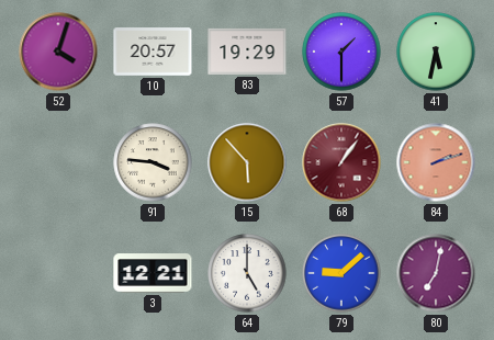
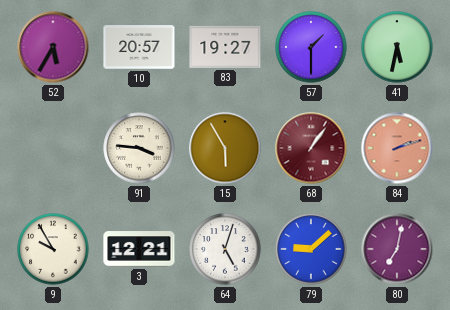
52: 4:03 -> 5:35
83: 19:29 -> 19:27
15: 5:53 -> 5:55
9: none -> 9:55
64: 5:00 -> 5:03
